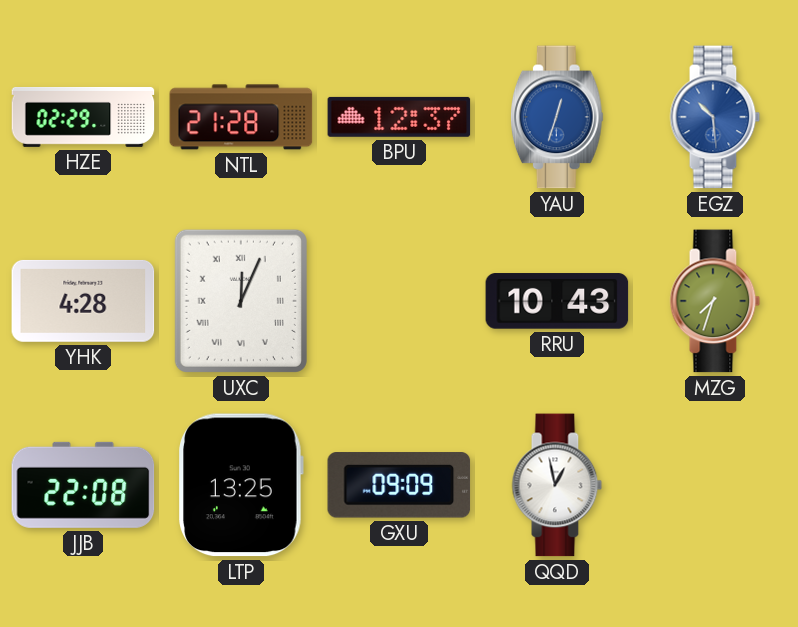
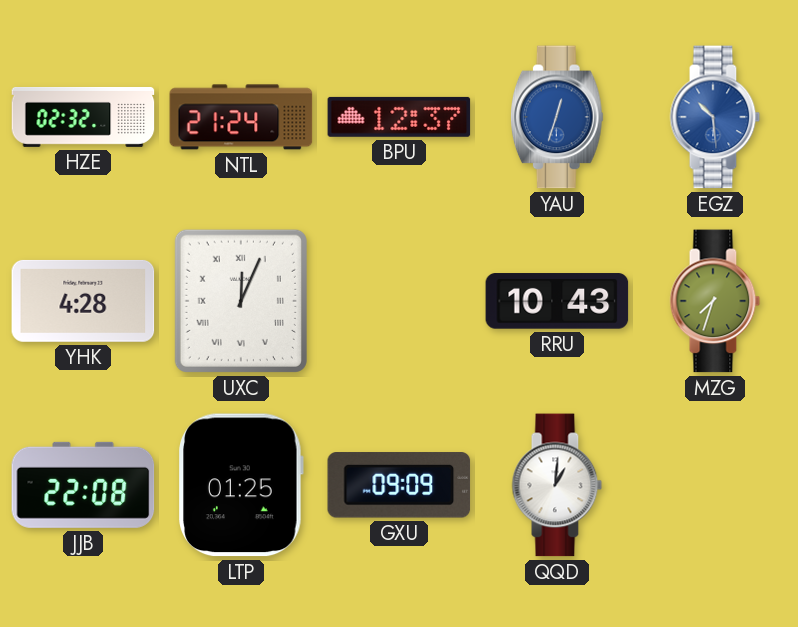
HZE: 02:29 -> 02:32
NTL: 21:28 -> 21:24
LTP: 13:25 -> 01:25
QQD: 12:58 -> 1:01
